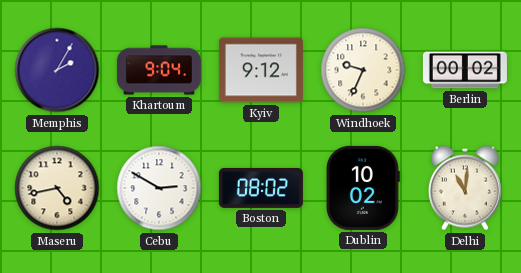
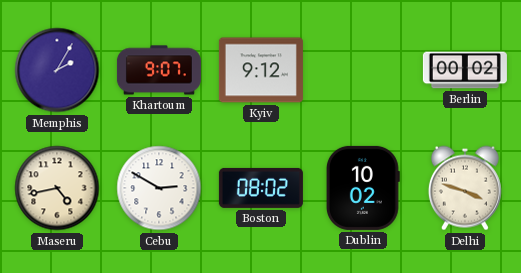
Khartoum: 9:04 -> 9:07
Windhoek: 9:34 -> none
Delhi: 11:01 -> 3:48
